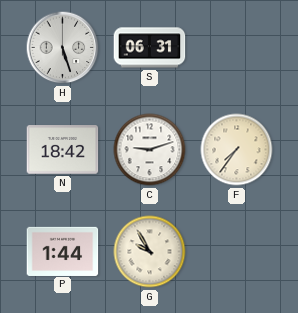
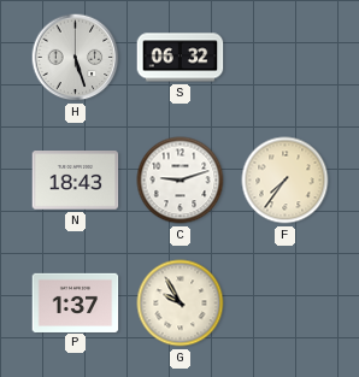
S: 06:31 -> 06:32
N: 18:42 -> 18:43
P: 1:44 -> 1:37
